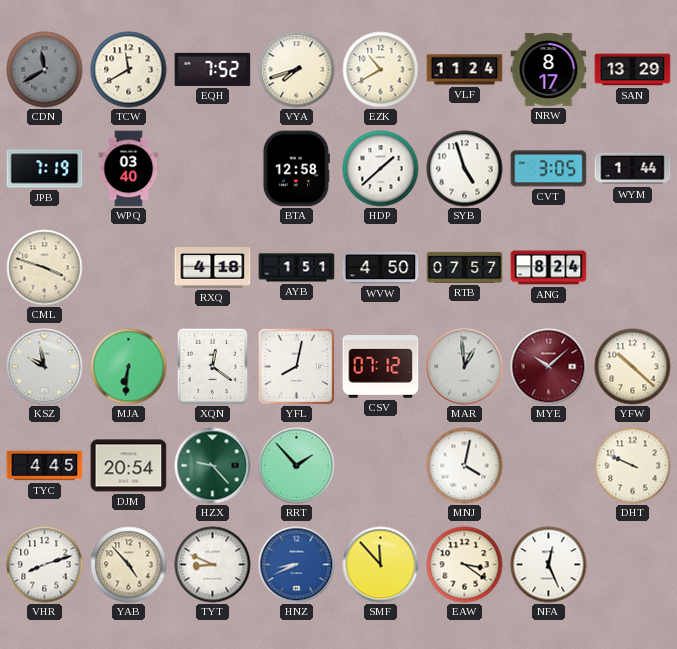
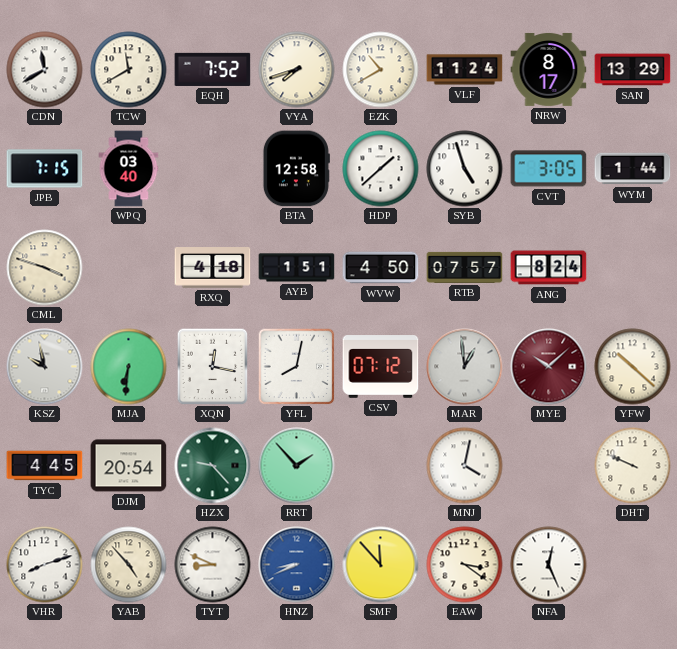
CDN dial: grey -> white
JPB: 7:19 -> 7:15
XQN: 12:21 -> 12:17
